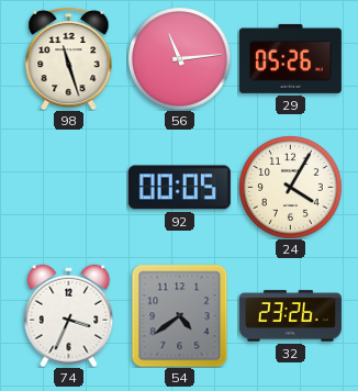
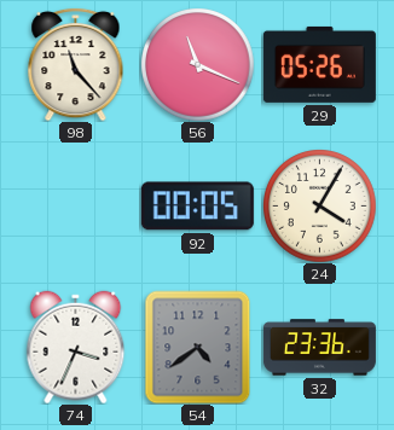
98: 11:27 -> 11:23
56: 11:14 -> 11:19
32: 23:26 -> 23:36
